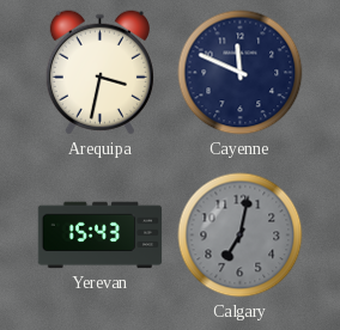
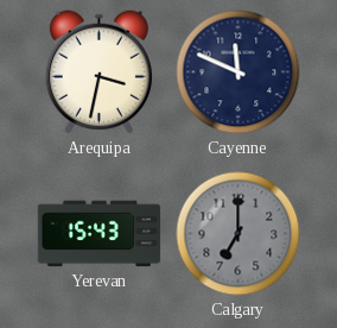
Calgary: 7:02 -> 7:00
